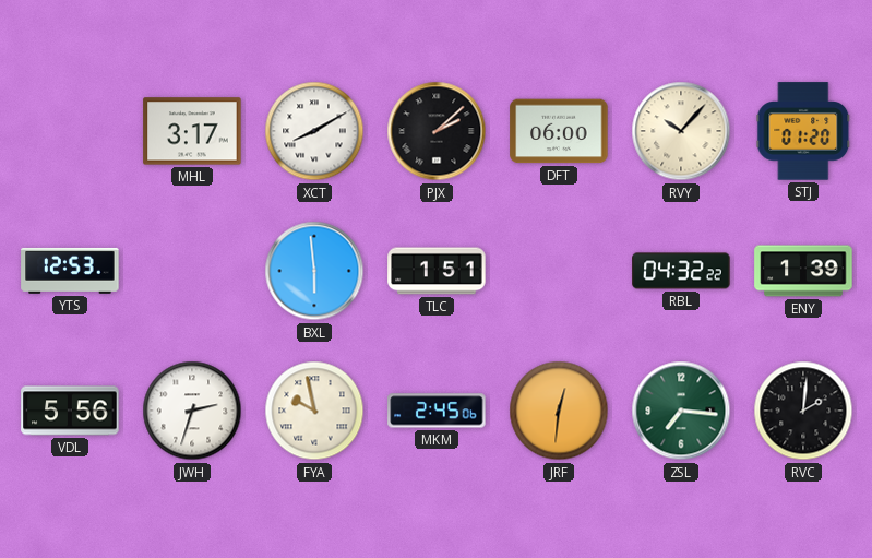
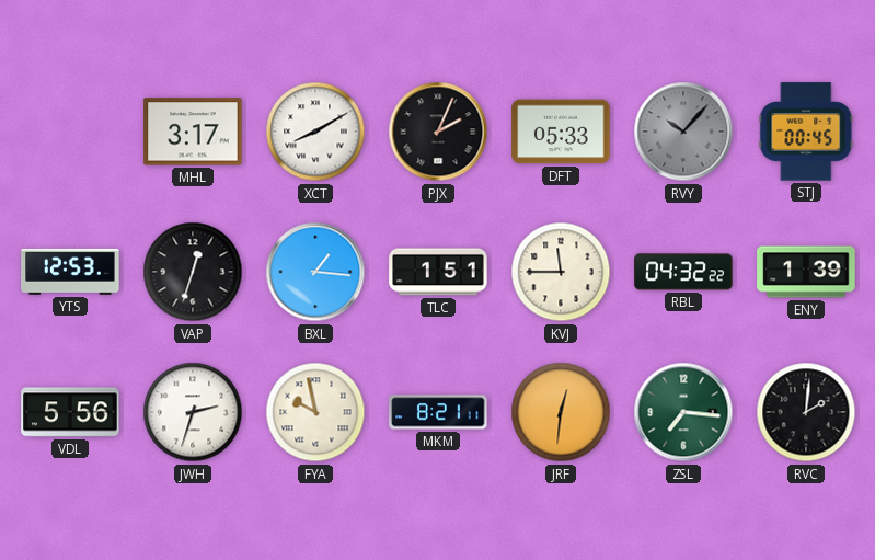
PJX: 2:08 -> 2:04
DFT: 06:00 -> 05:33
RVY dial: cream -> grey
STJ: 01:20 -> 00:45
VAP: none -> 12:33
BXL: 5:59 -> 1:16
KVJ: none -> 11:45
MKM: 2:45 -> 8:21
